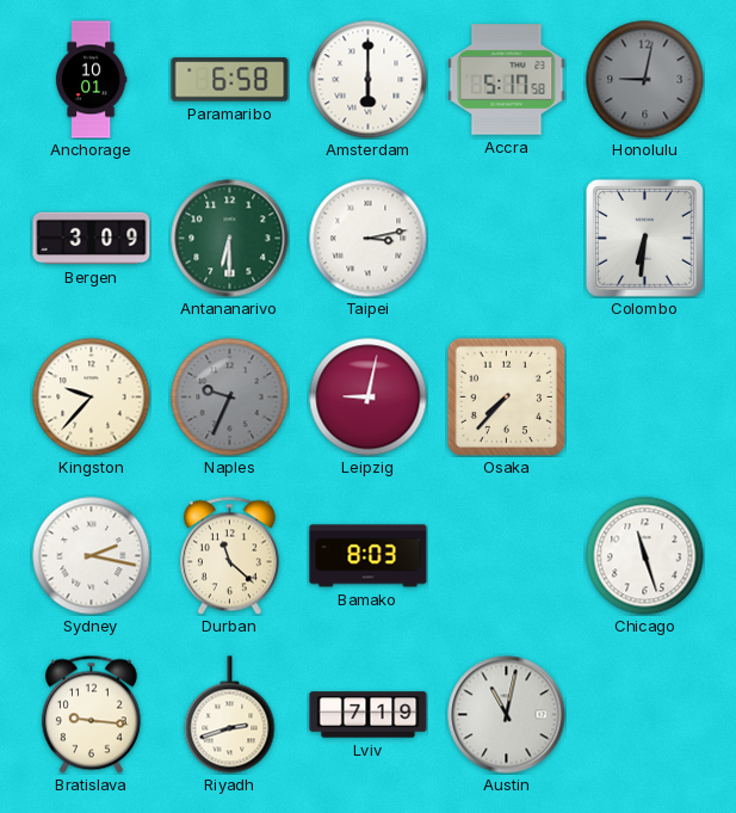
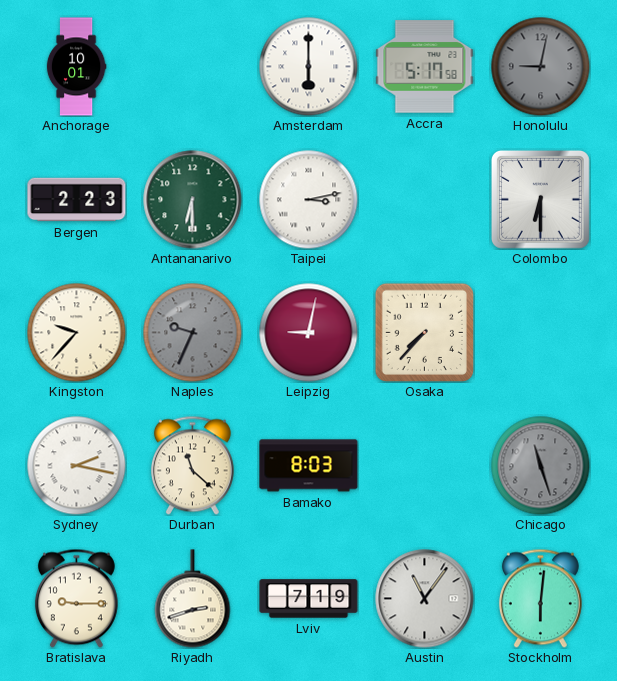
Paramaribo: 6:58 -> none
Bergen: 3:09 -> 2:23
Colombo: 6:31 -> 6:30
Chicago dial: white -> grey
Bratislava: 9:16 -> 9:15
Austin: 11:02 -> 11:06
Stockholm: none -> 6:01
